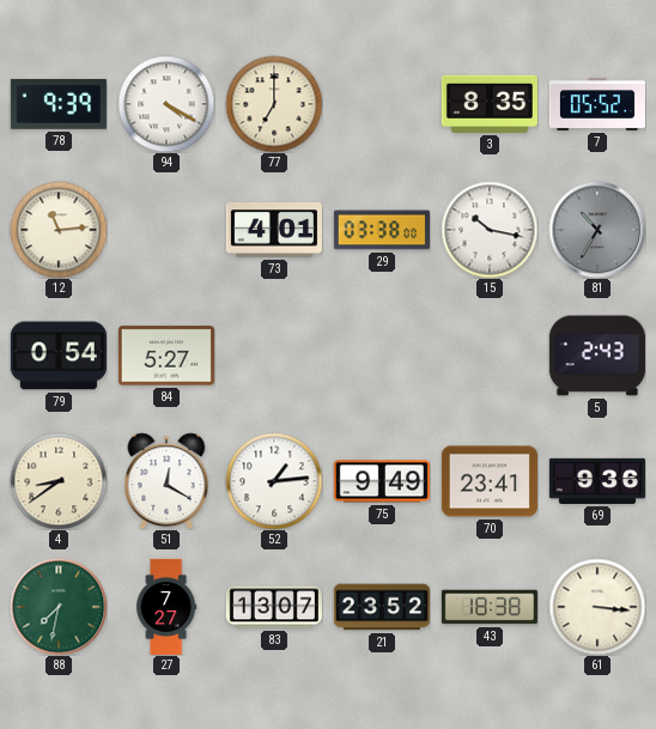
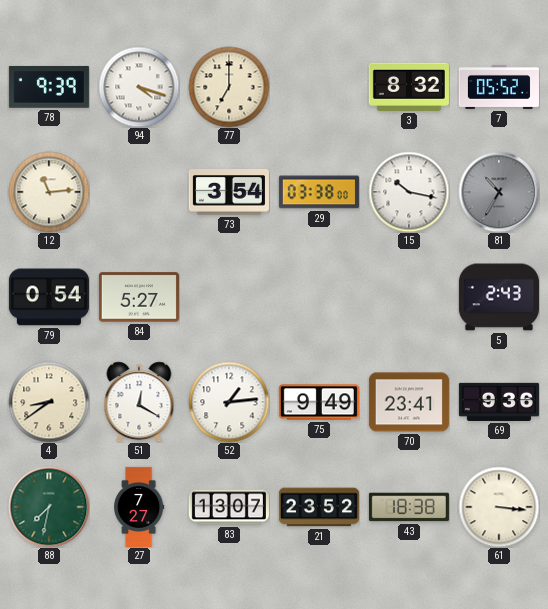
94: 4:20 -> 4:18
3: 8:35 -> 8:32
73: 4:01 -> 3:54
